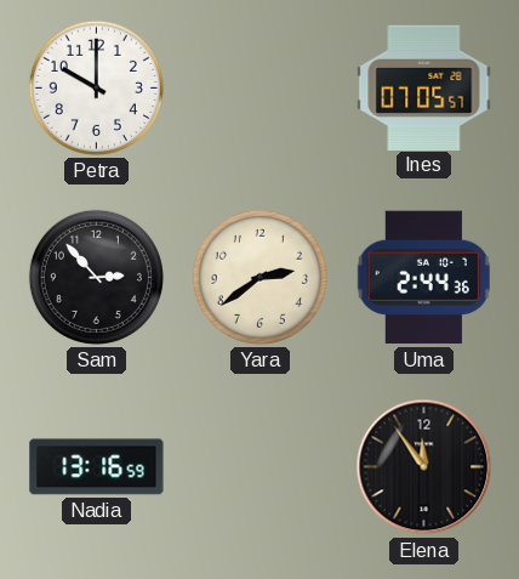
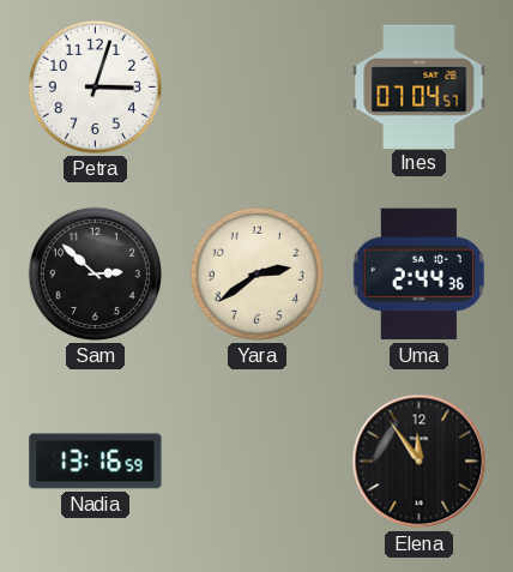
Petra: 10:00 -> 3:03
Ines: 07:05 -> 07:04
Sam: 2:53 -> 2:52
